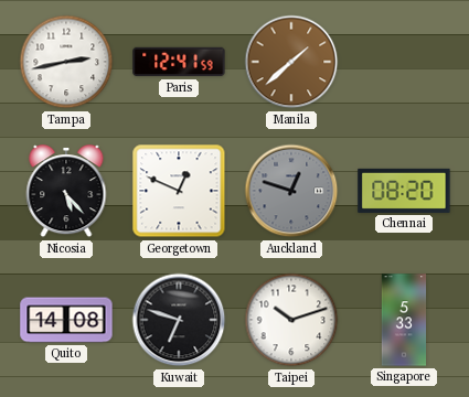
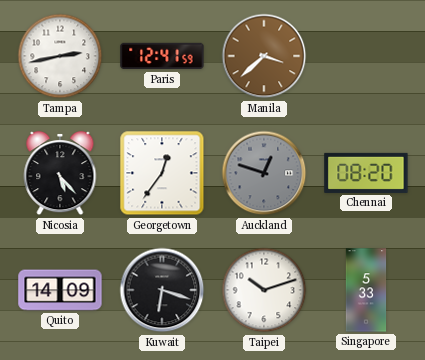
Manila: 1:38 -> 3:38
Georgetown: 12:49 -> 12:36
Quito: 14:08 -> 14:09
Kuwait: 6:48 -> 6:18
